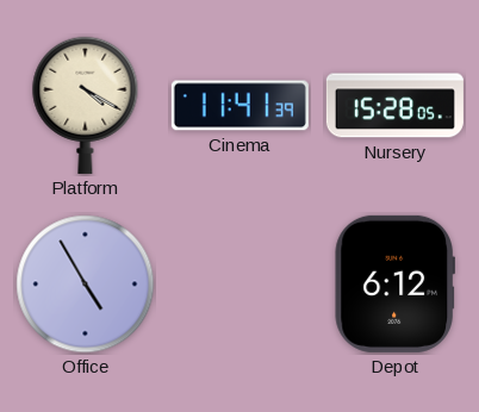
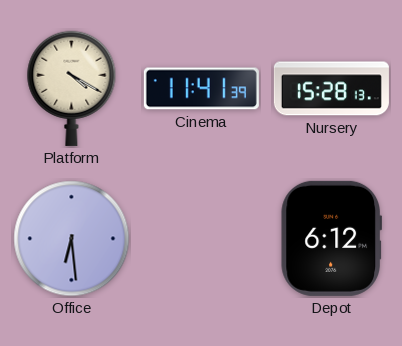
Nursery: 15:28:05 -> 15:28:13
Office: 4:55 -> 6:29
